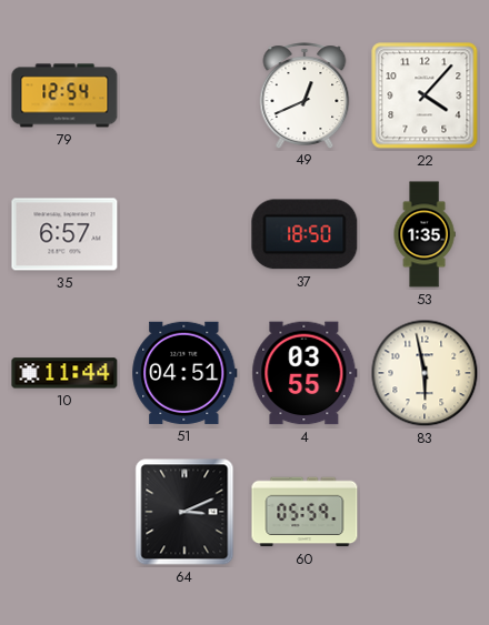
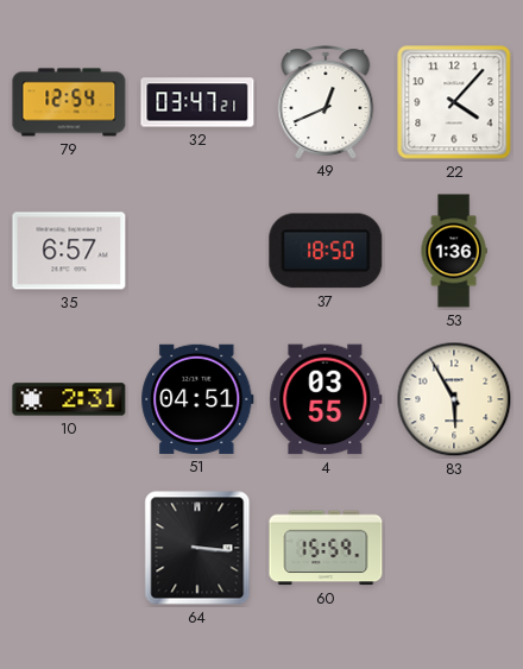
32: none -> 03:47
53: 1:35 -> 1:36
10: 11:44 -> 2:31
83: 5:58 -> 5:55
64: 3:11 -> 3:16
60: 05:59 -> 15:59
